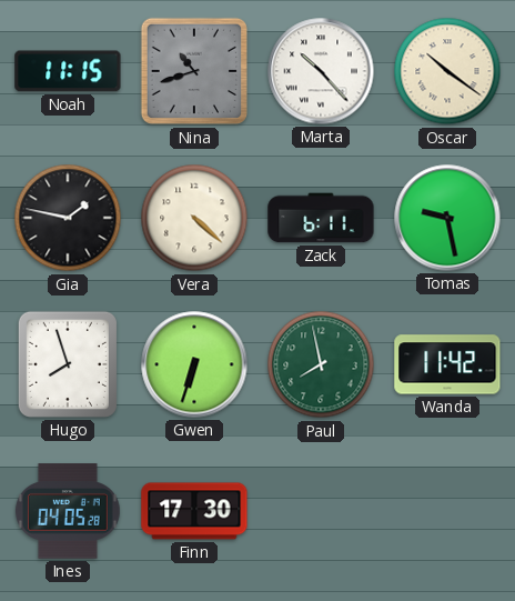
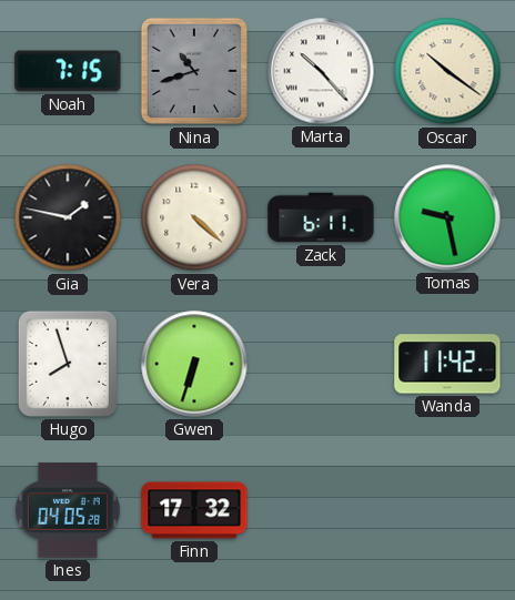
Noah: 11:15 -> 7:15
Paul: 7:58 -> none
Finn: 17:30 -> 17:32
